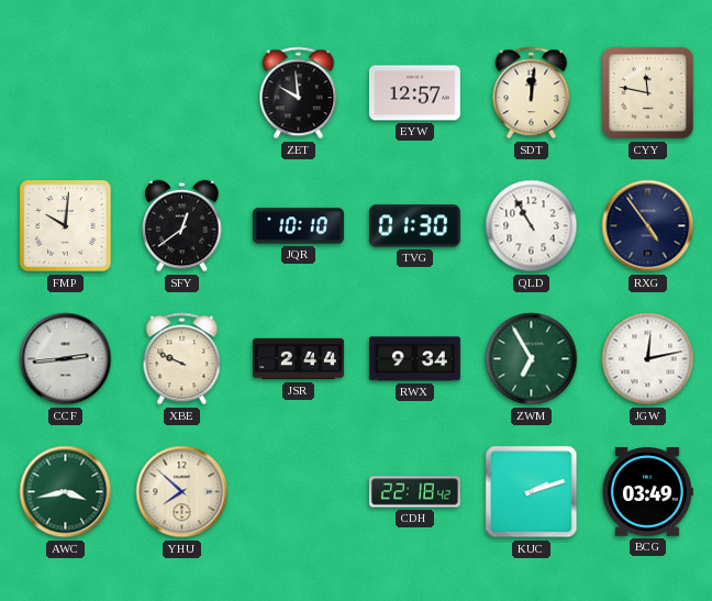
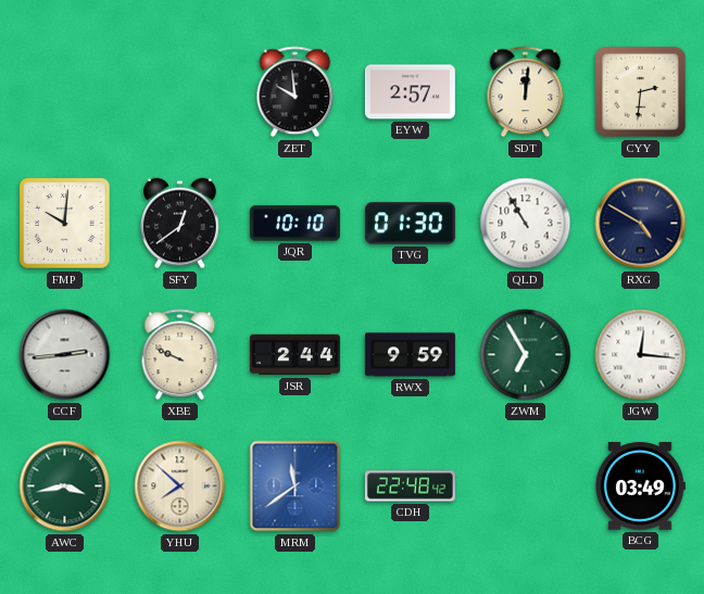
EYW: 12:57 -> 2:57
CYY: 11:47 -> 2:31
RXG: 4:54 -> 4:50
RWX: 9:34 -> 9:59
JGW: 12:13 -> 12:16
MRM: none -> 11:39
CDH: 22:18 -> 22:48
KUC: 2:12 -> none
